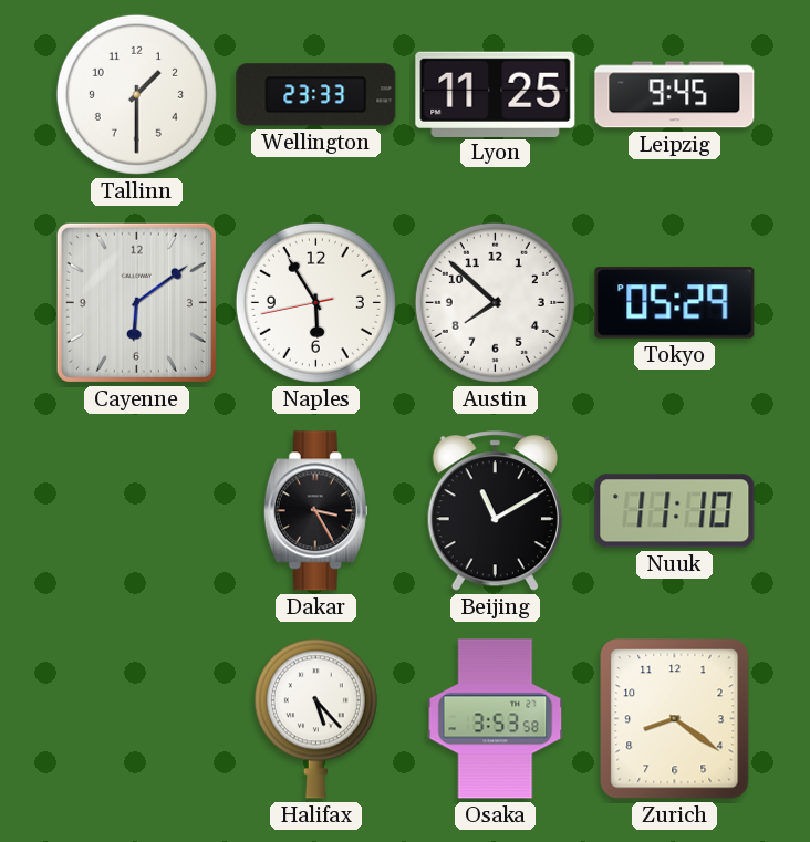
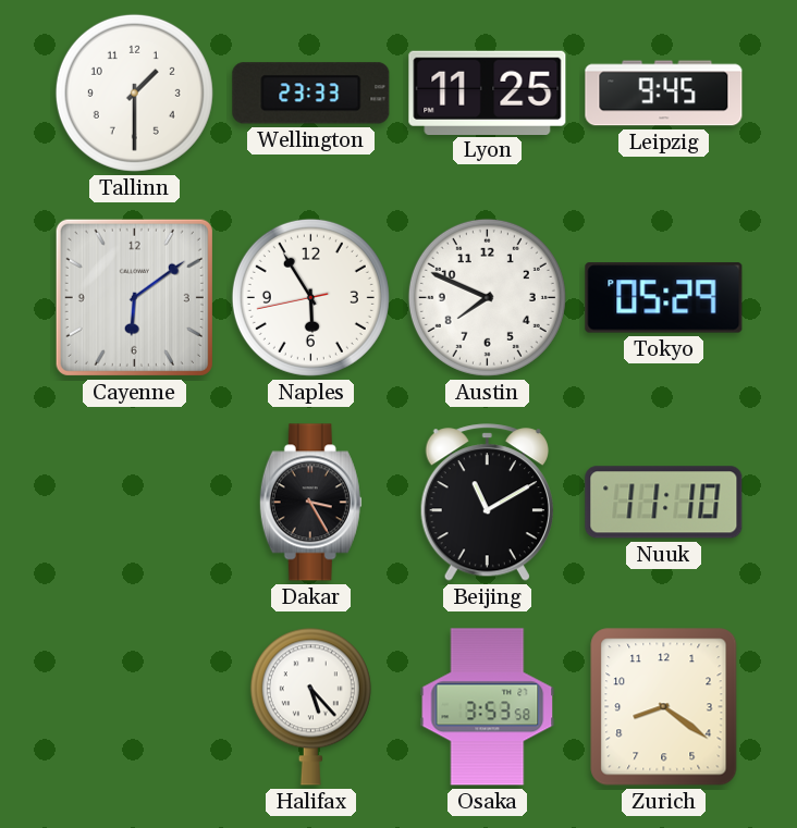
Austin: 7:52 -> 7:49
